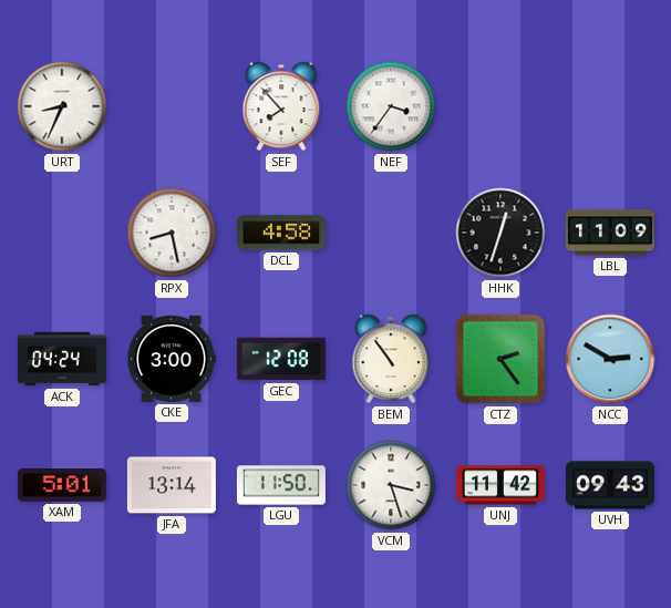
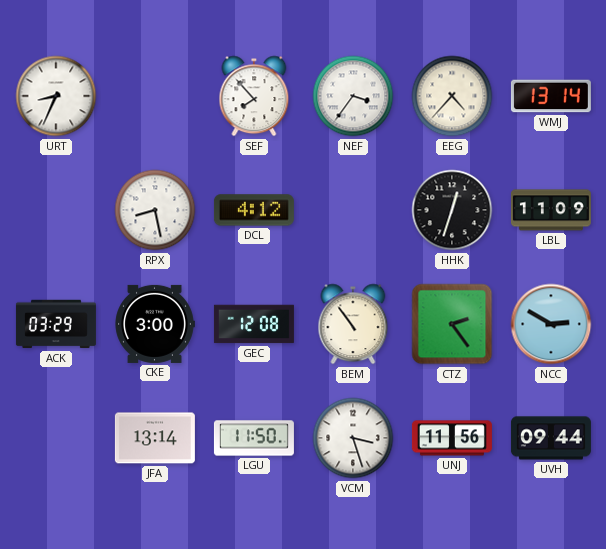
EEG: none -> 4:37
WMJ: none -> 13:14
DCL: 4:58 -> 4:12
ACK: 04:24 -> 03:29
XAM: 5:01 -> none
UNJ: 11:42 -> 11:56
UVH: 09:43 -> 09:44
